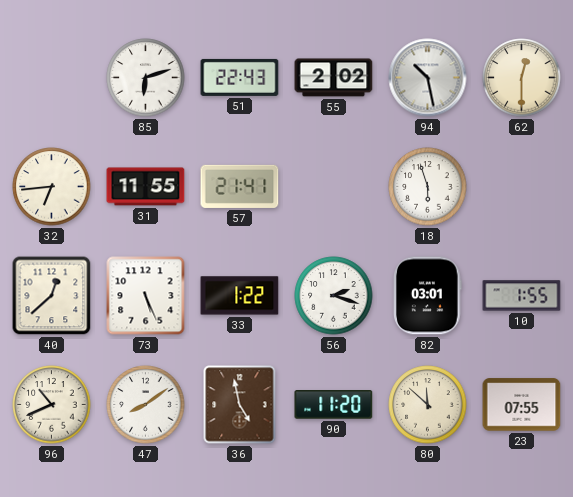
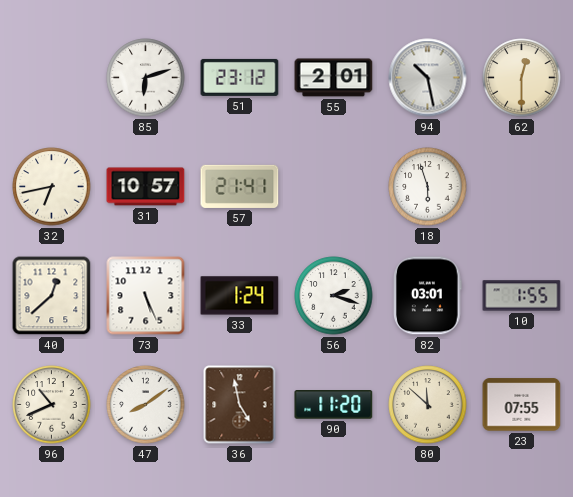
51: 22:43 -> 23:12
55: 2:02 -> 2:01
32: 6:44 -> 6:43
31: 11:55 -> 10:57
33: 1:22 -> 1:24
